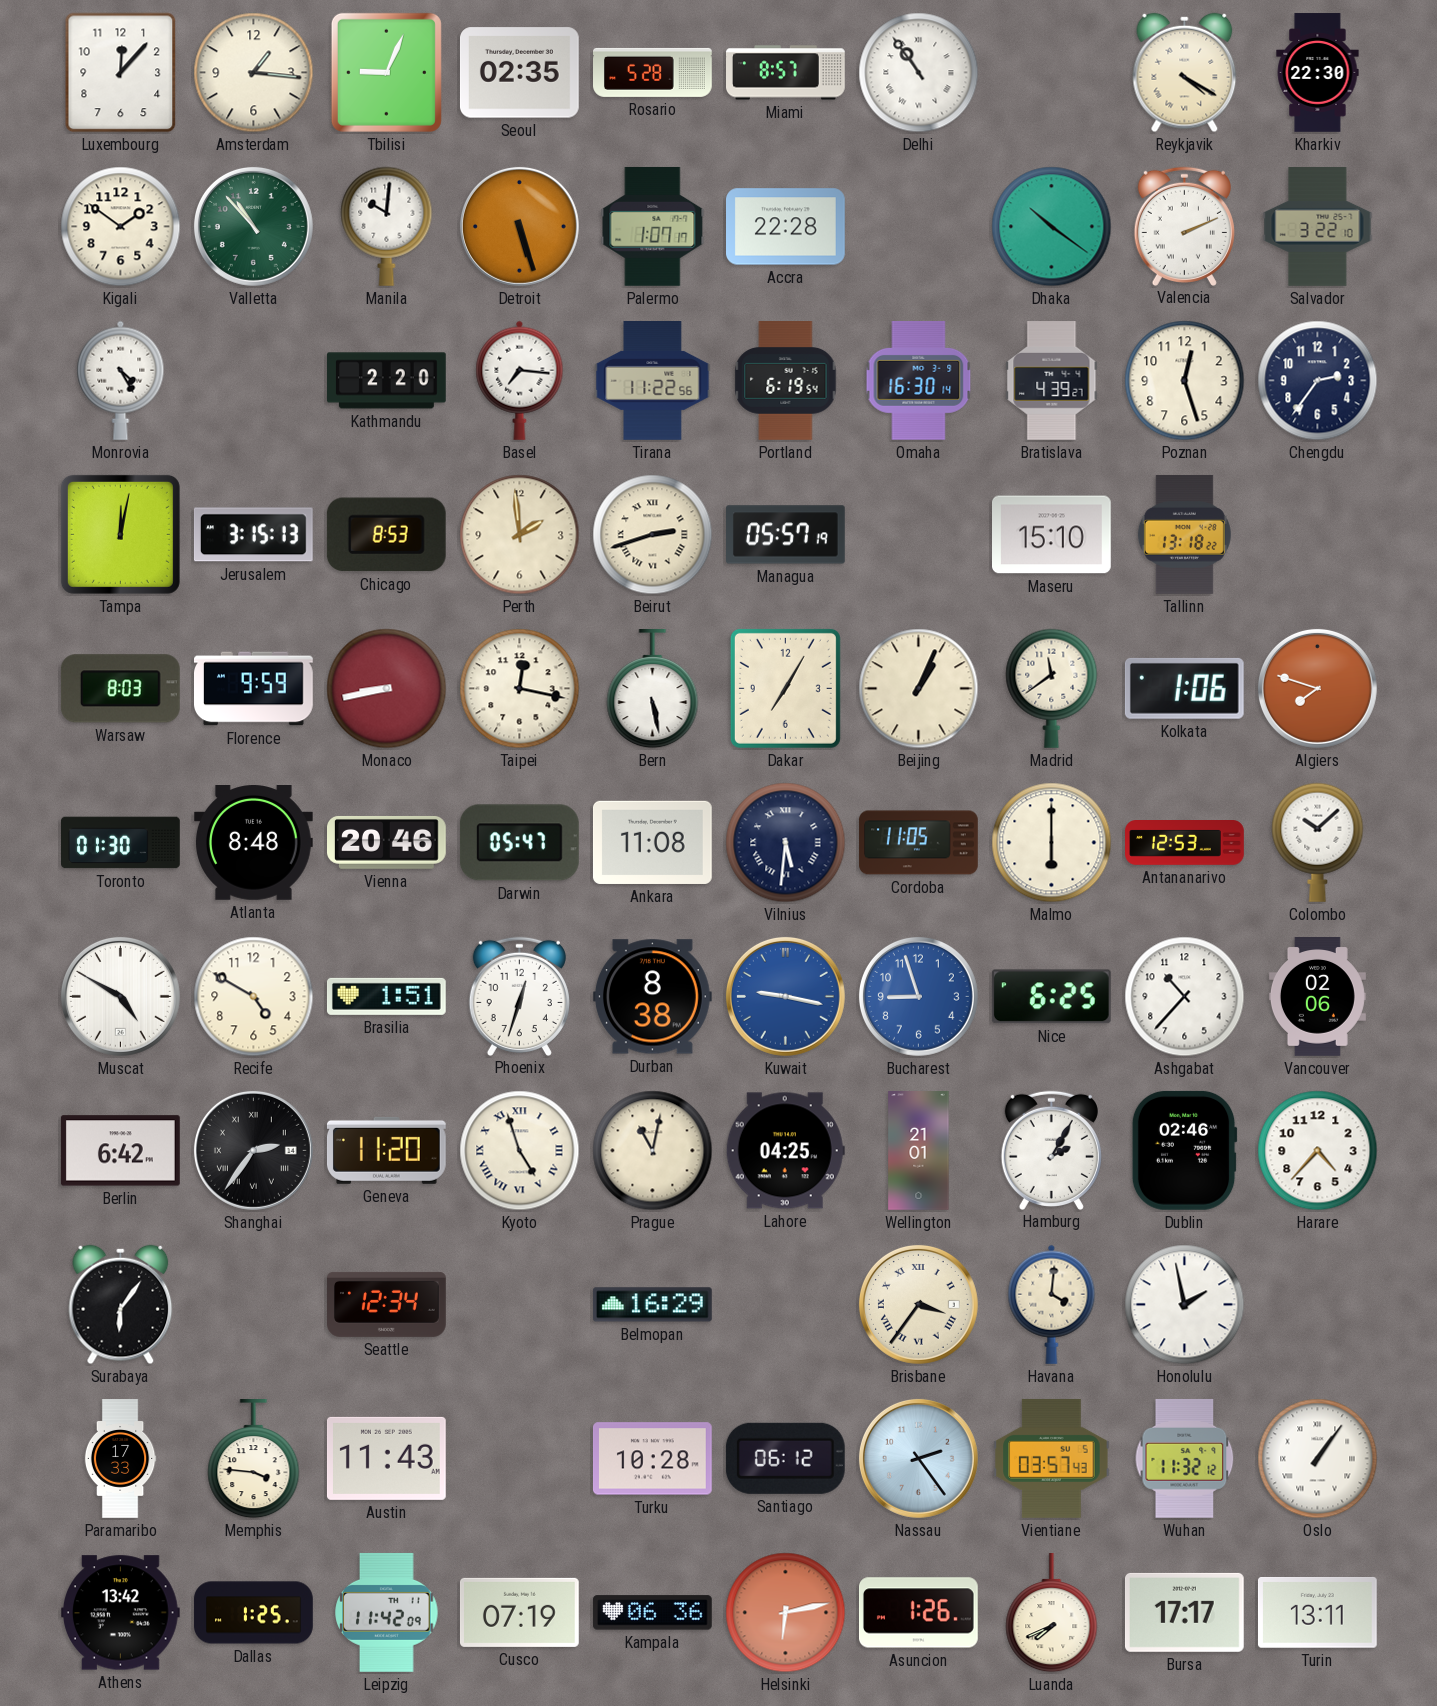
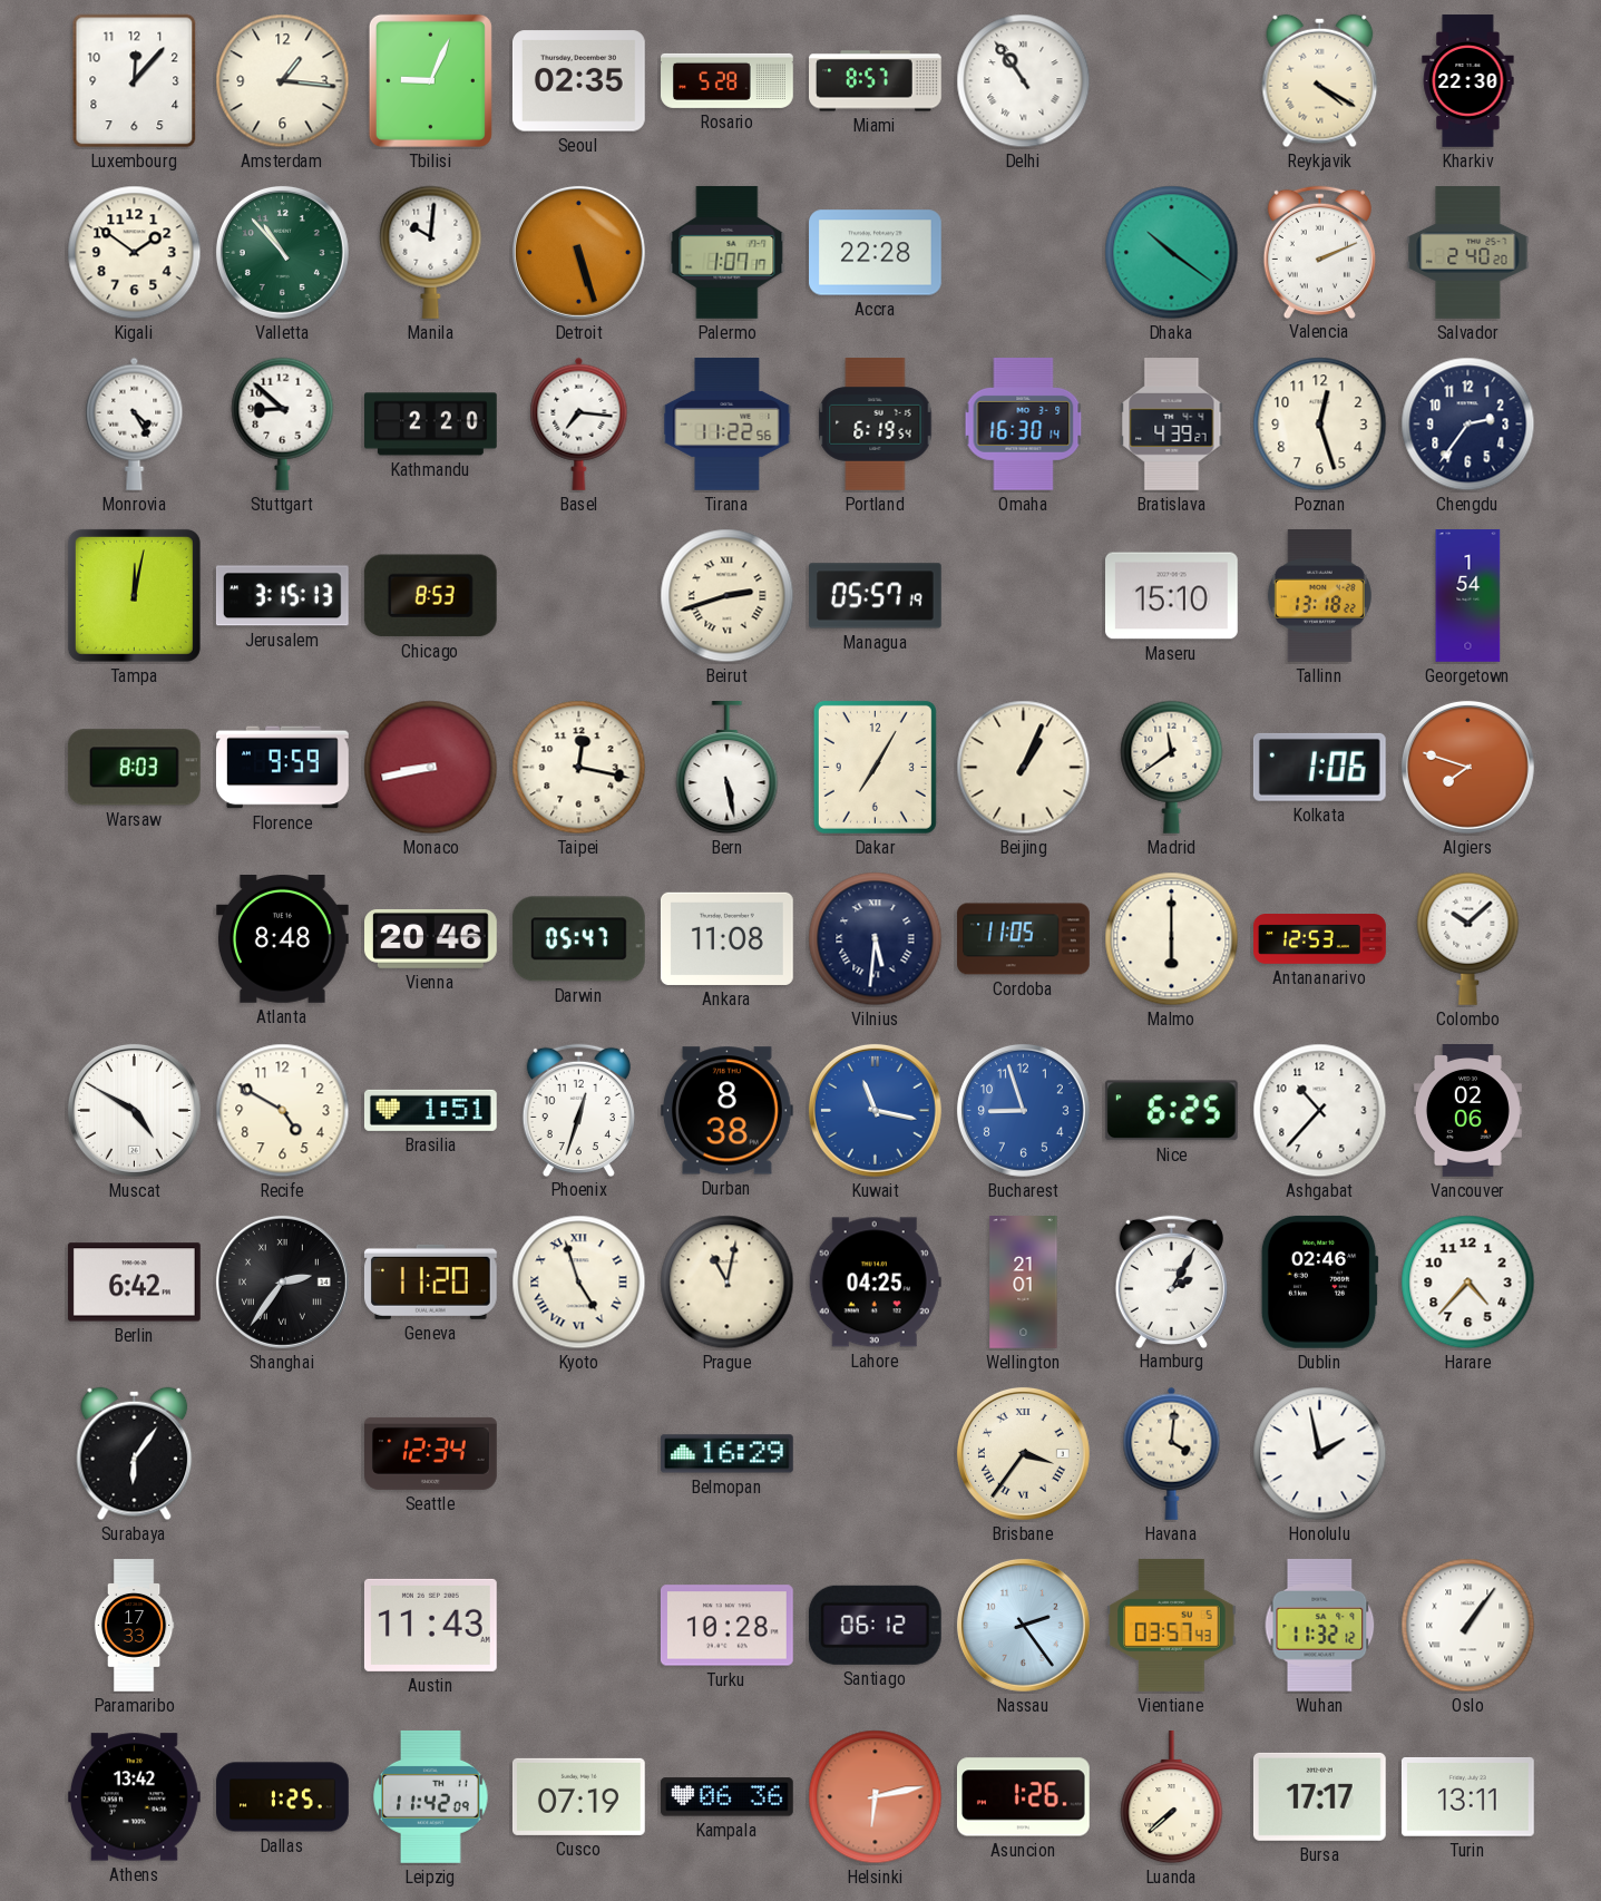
Salvador: 3:22 -> 2:40
Stuttgart: none -> 8:52
Perth: 1:59 -> none
Georgetown: none -> 1:54
Toronto: 01:30 -> none
Kuwait: 9:17 -> 11:17
Memphis: 3:46 -> none
Luanda: 7:41 -> 7:38
